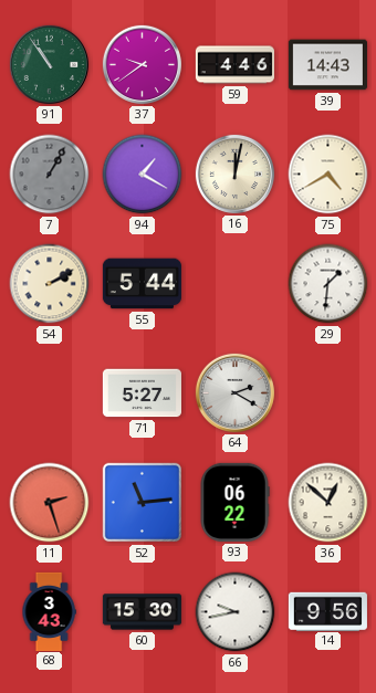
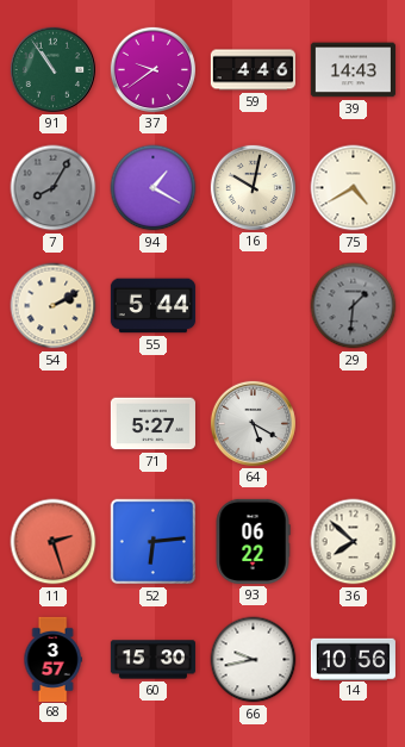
7: 1:05 -> 8:05
16: 12:02 -> 10:02
29 dial: white -> grey
64: 2:20 -> 5:20
52: 11:14 -> 6:14
36: 12:52 -> 7:52
68: 3:43 -> 3:57
14: 9:56 -> 10:56
